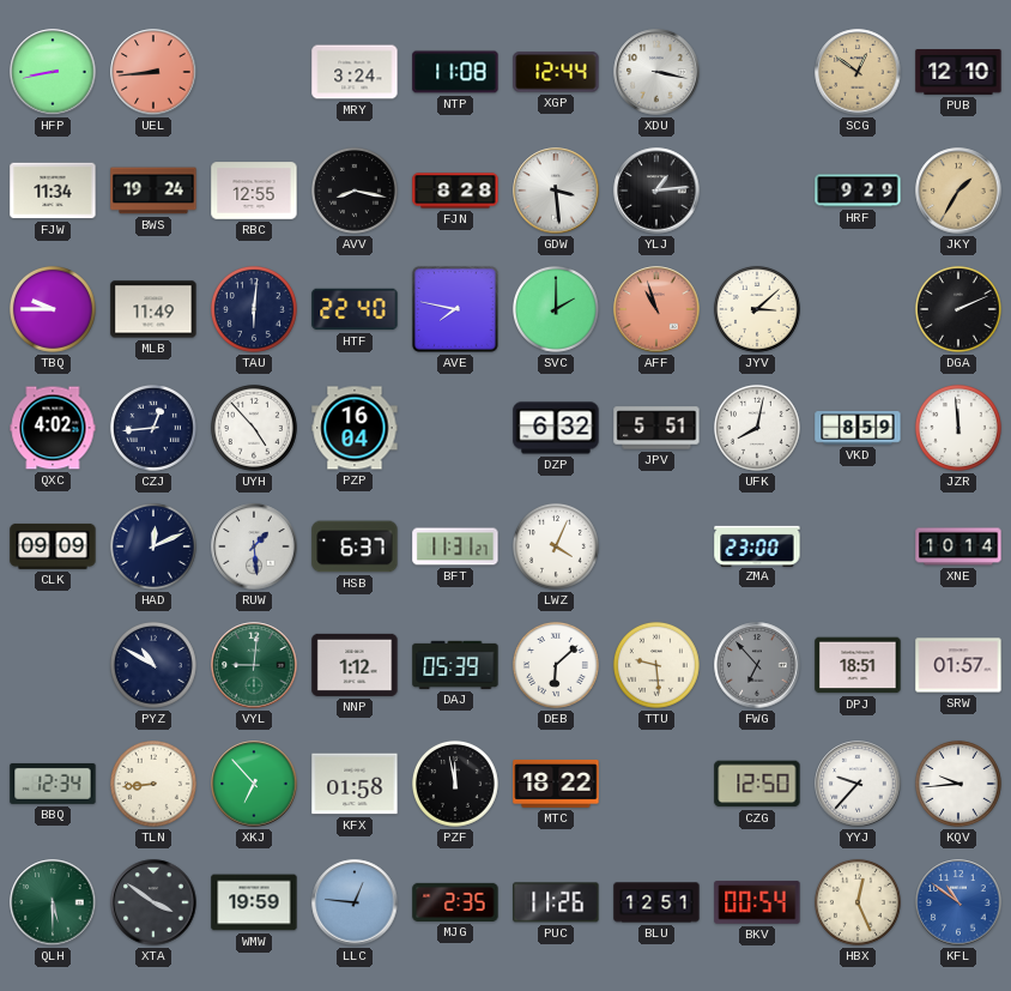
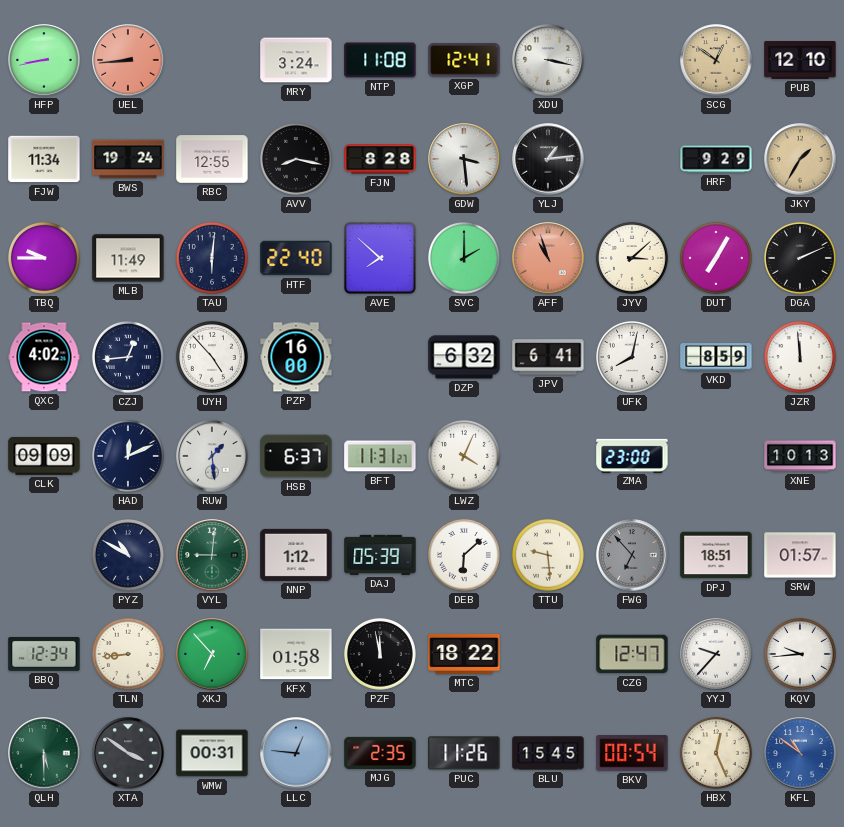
XGP: 12:44 -> 12:41
AVE: 7:47 -> 7:52
DUT: none -> 7:05
PZP: 16:04 -> 16:00
JPV: 5:51 -> 6:41
XNE: 10:14 -> 10:13
CZG: 12:50 -> 12:47
WMW: 19:59 -> 00:31
BLU: 12:51 -> 15:45
